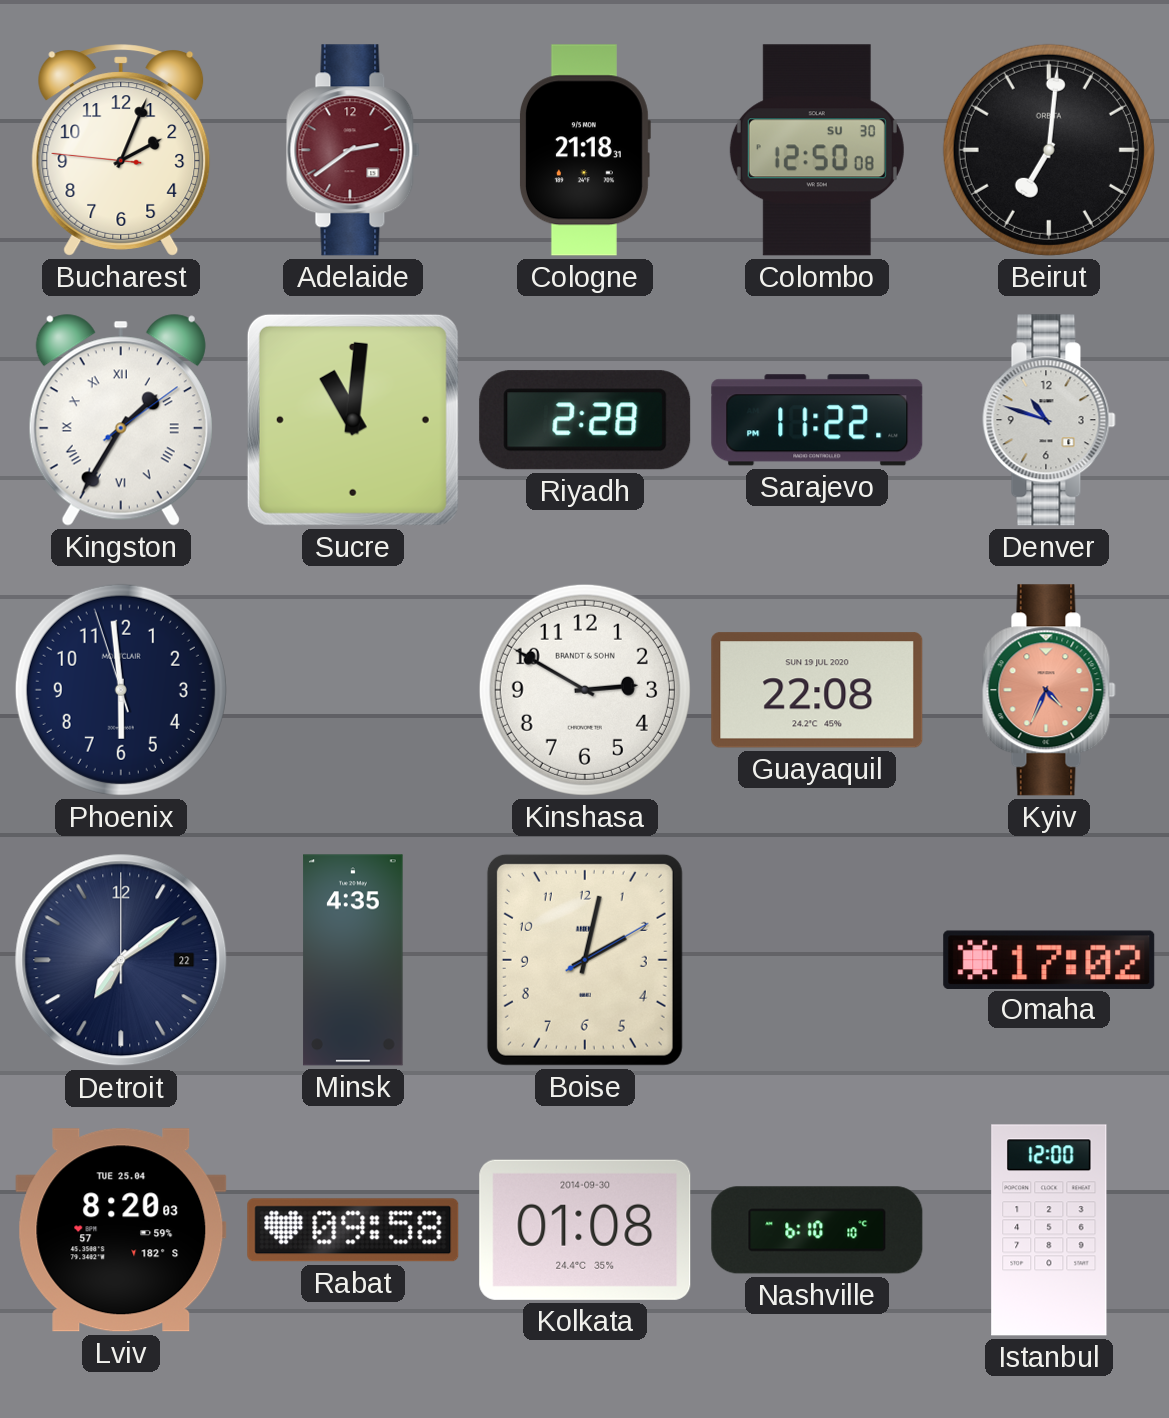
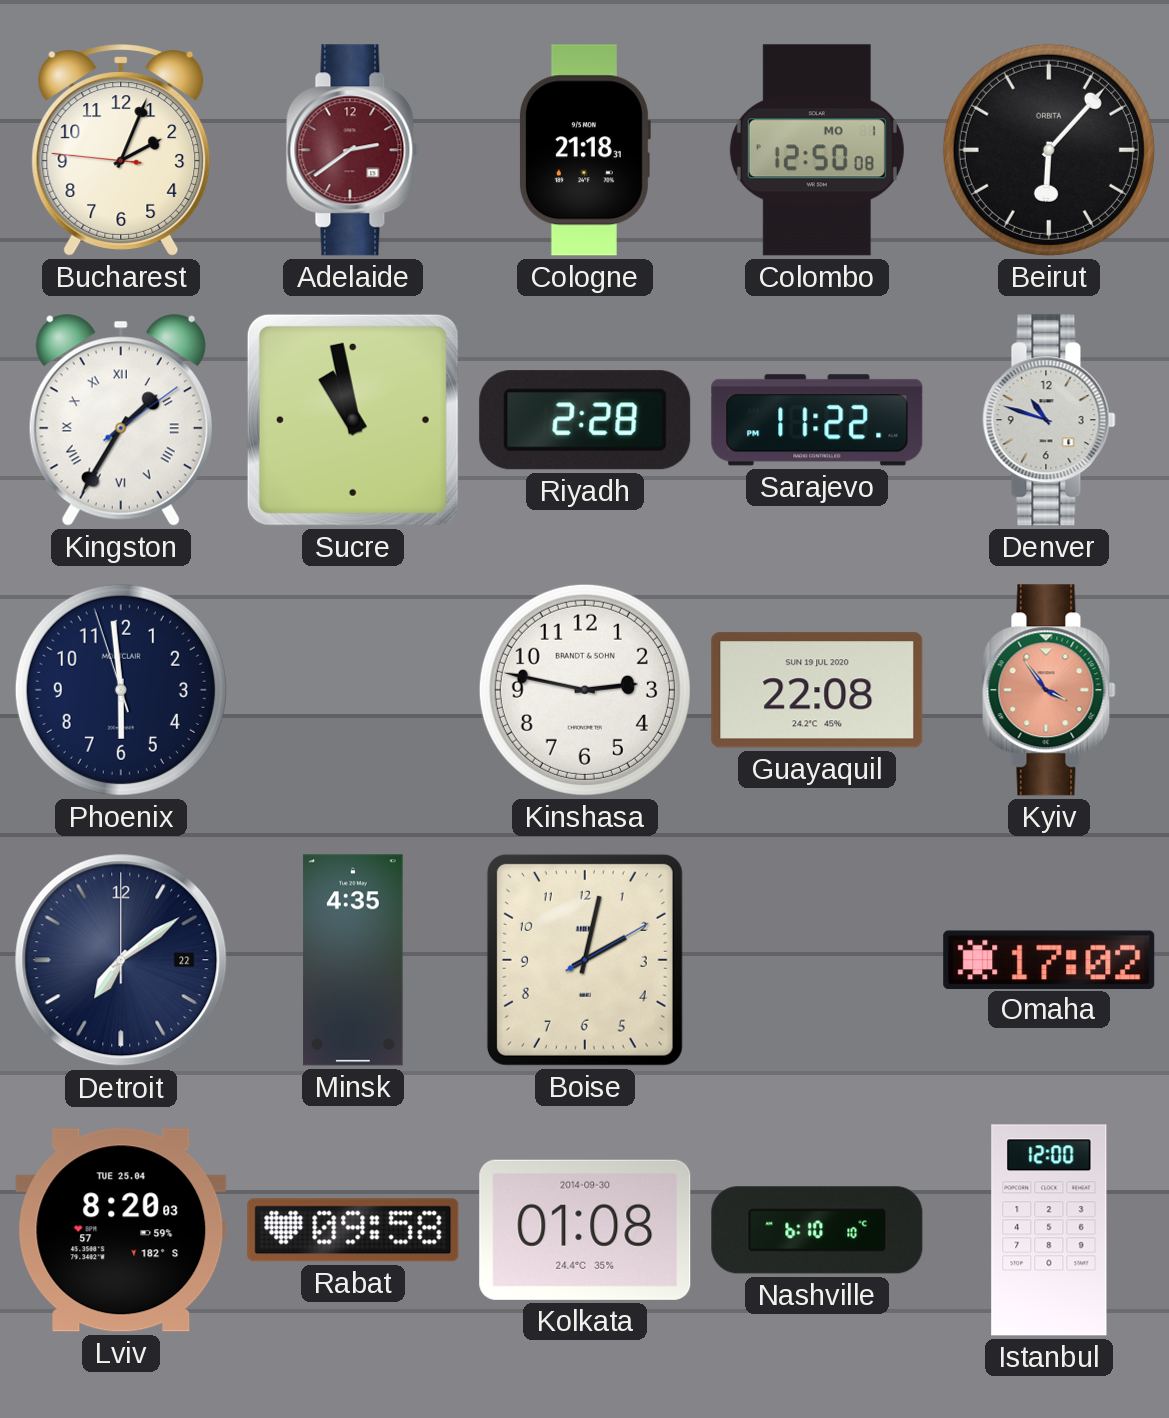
Colombo date: SU 30 -> MO 1
Beirut: 7:01 -> 6:07
Sucre: 11:01 -> 10:58
Kinshasa: 2:50 -> 2:47
Kyiv: 4:34 -> 3:54
